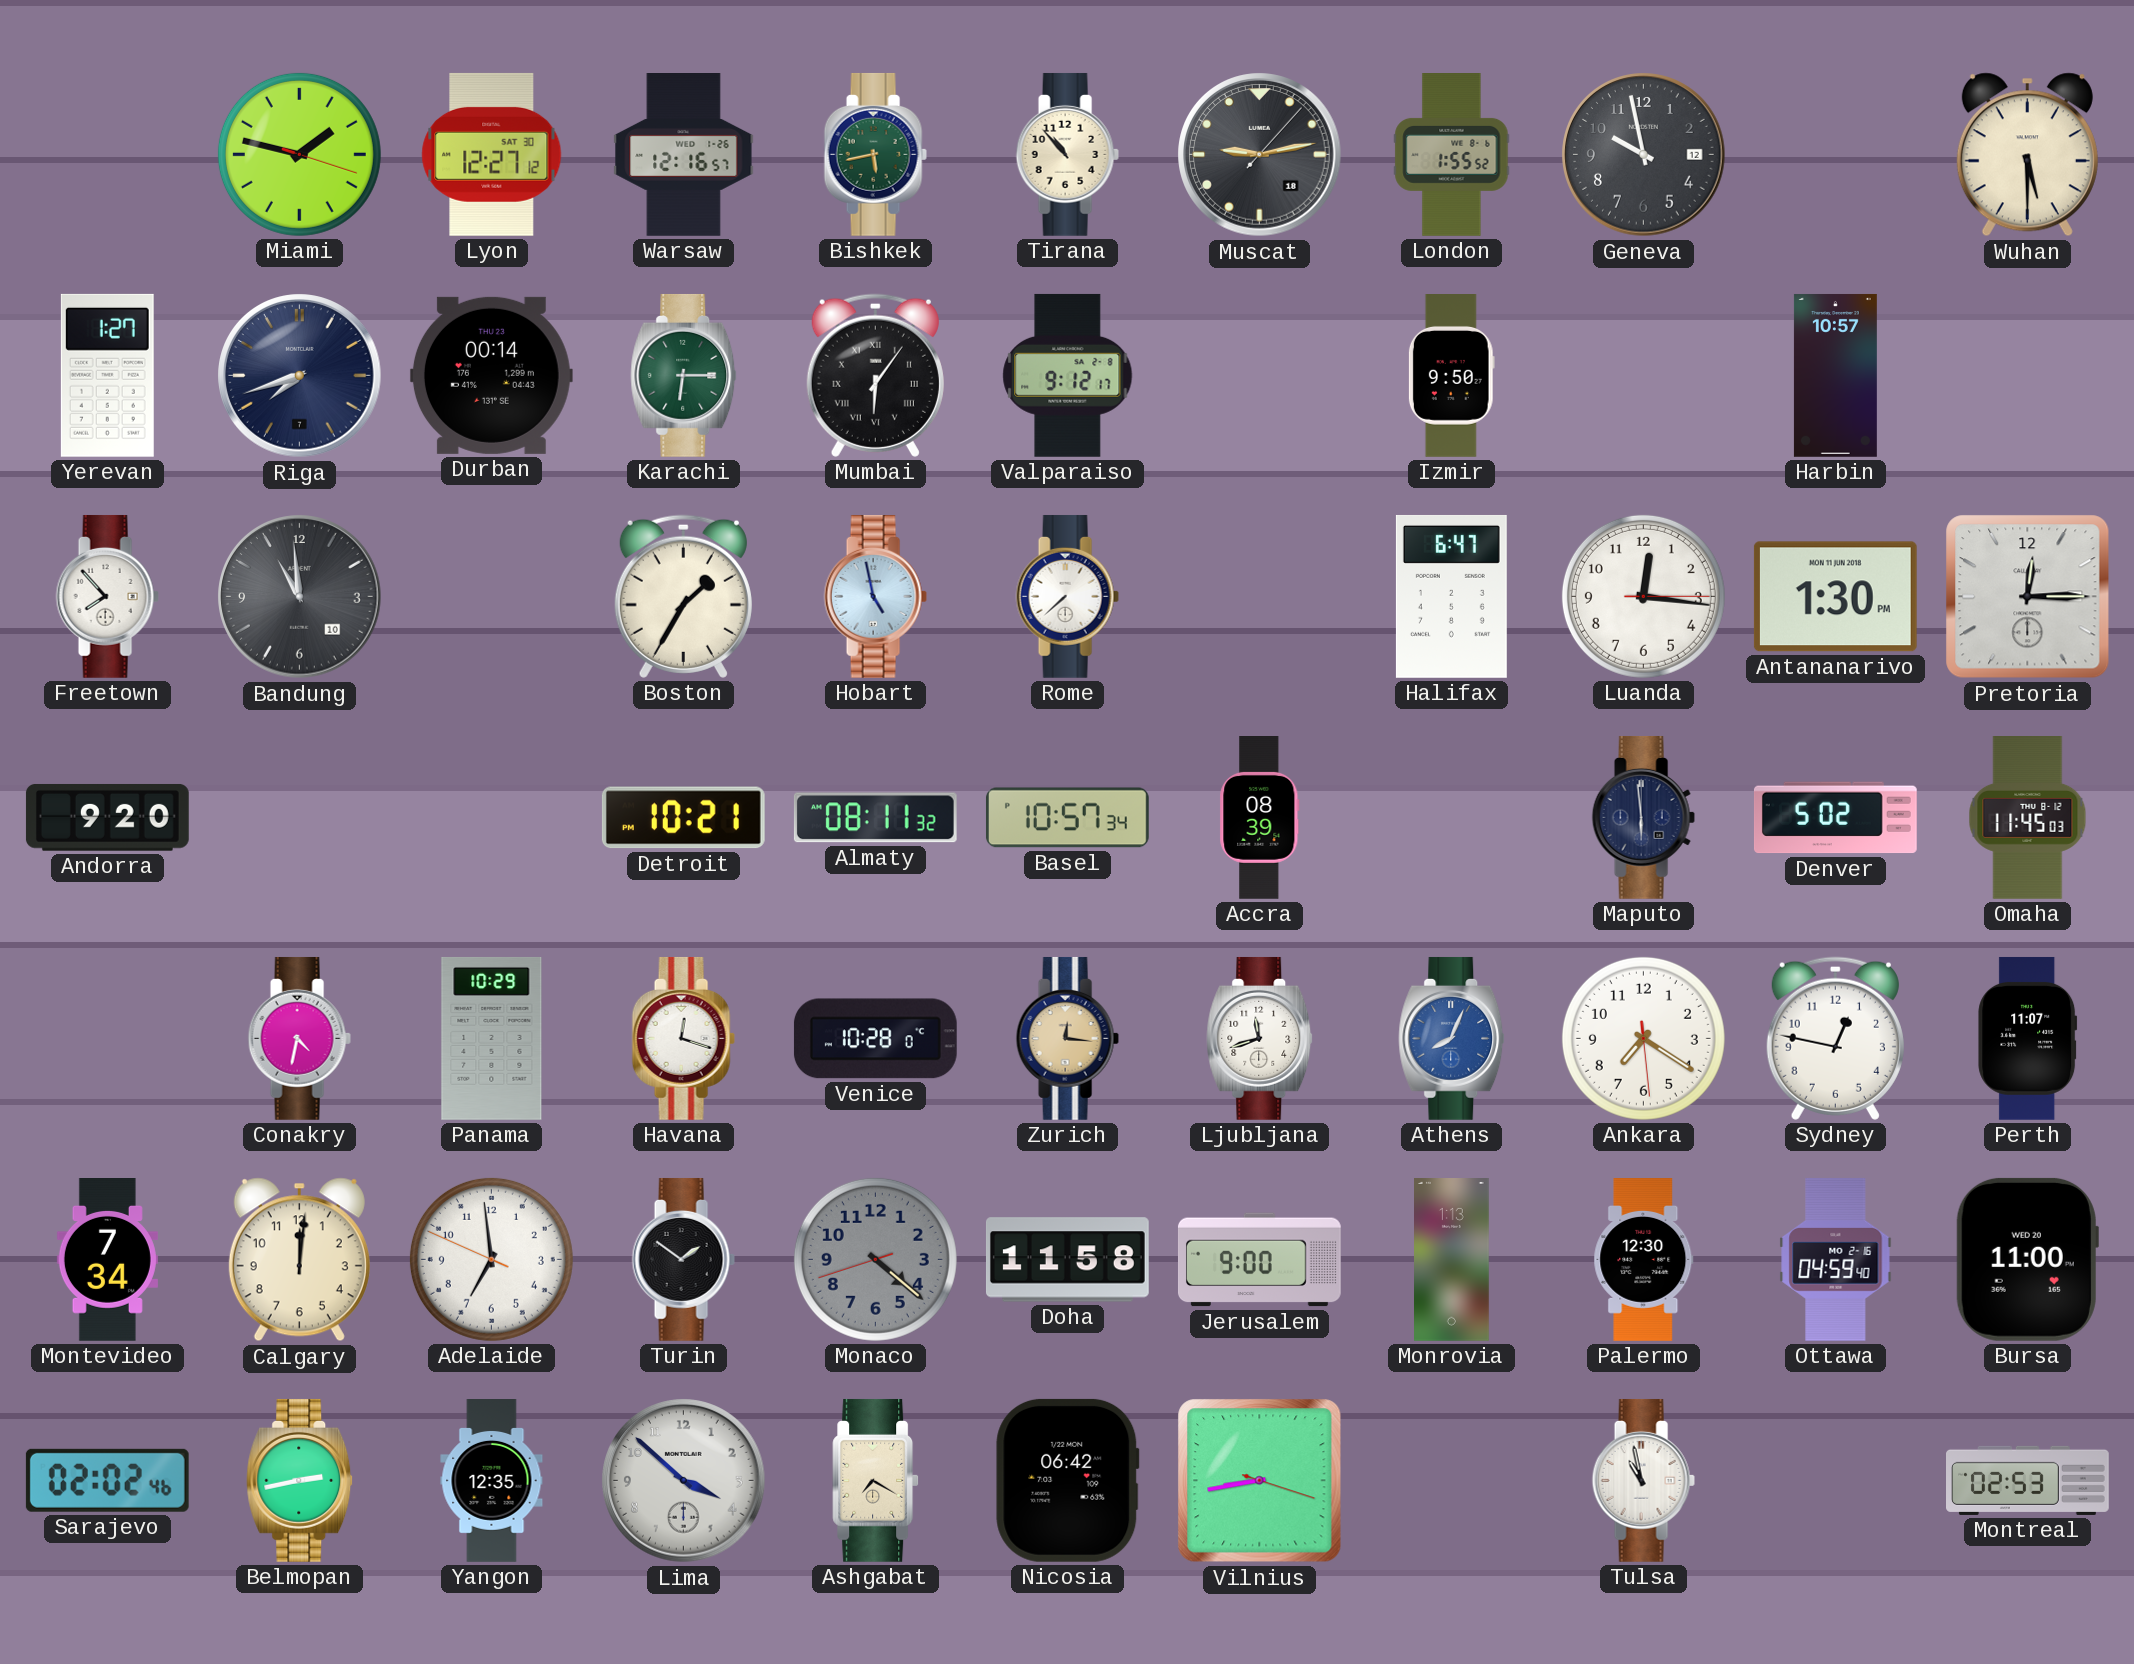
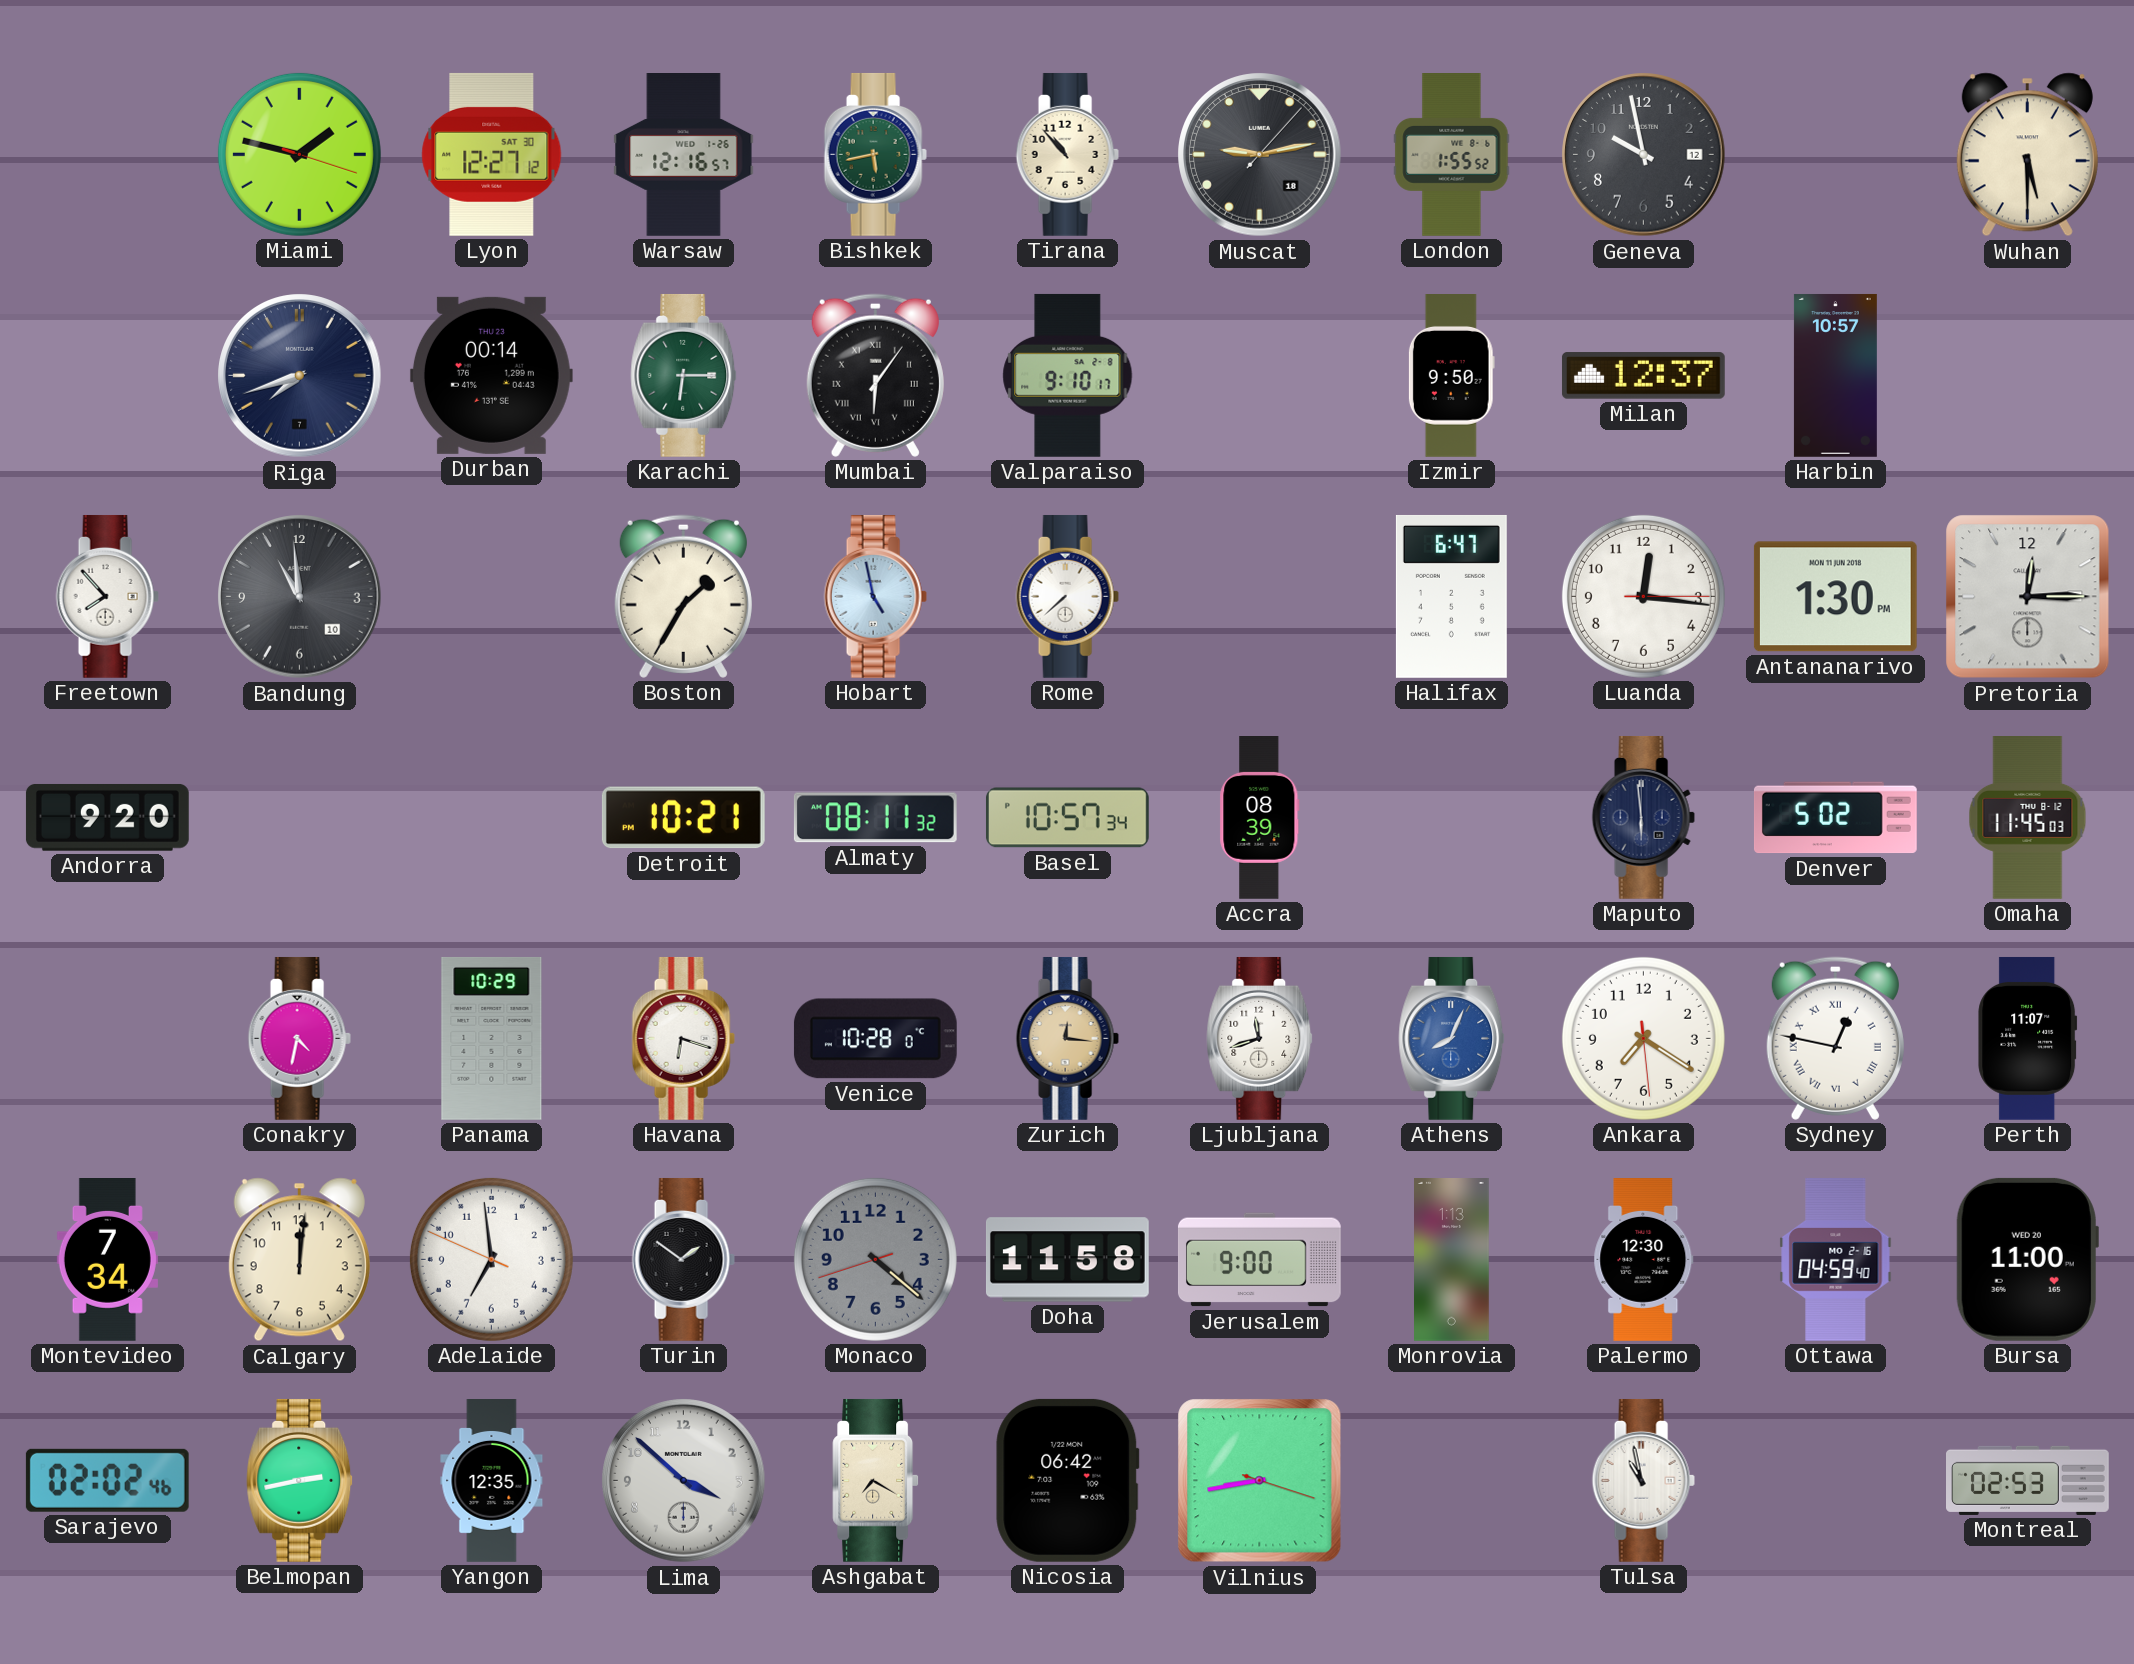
Yerevan: 1:27 -> none
Valparaiso: 9:12 -> 9:10
Milan: none -> 12:37
Havana: 12:18 -> 6:18
Sydney numerals: Arabic -> Roman
